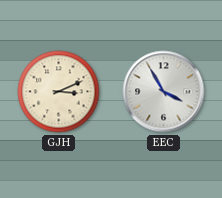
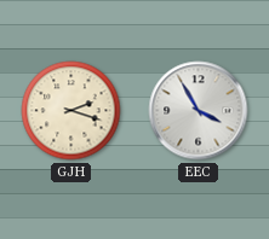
GJH: 3:11 -> 2:18
